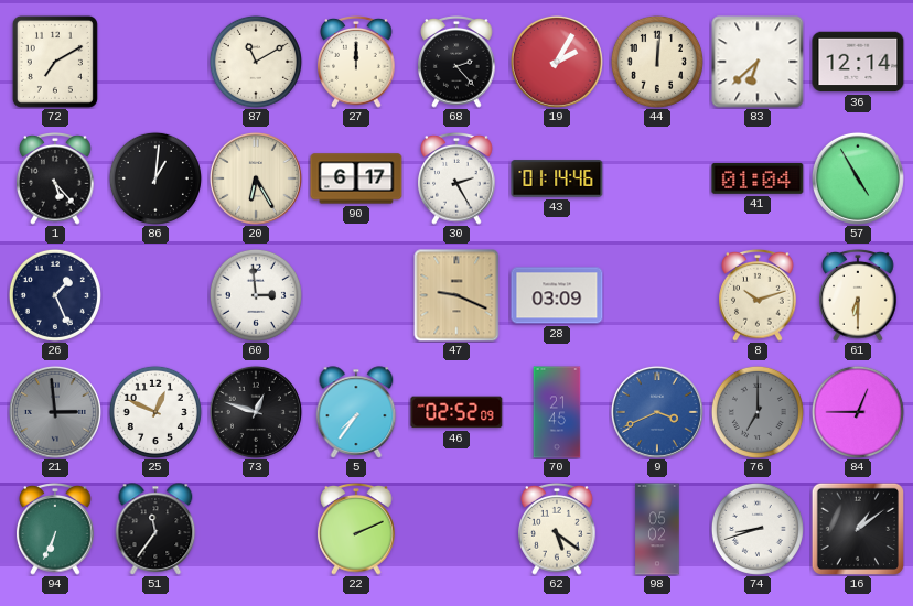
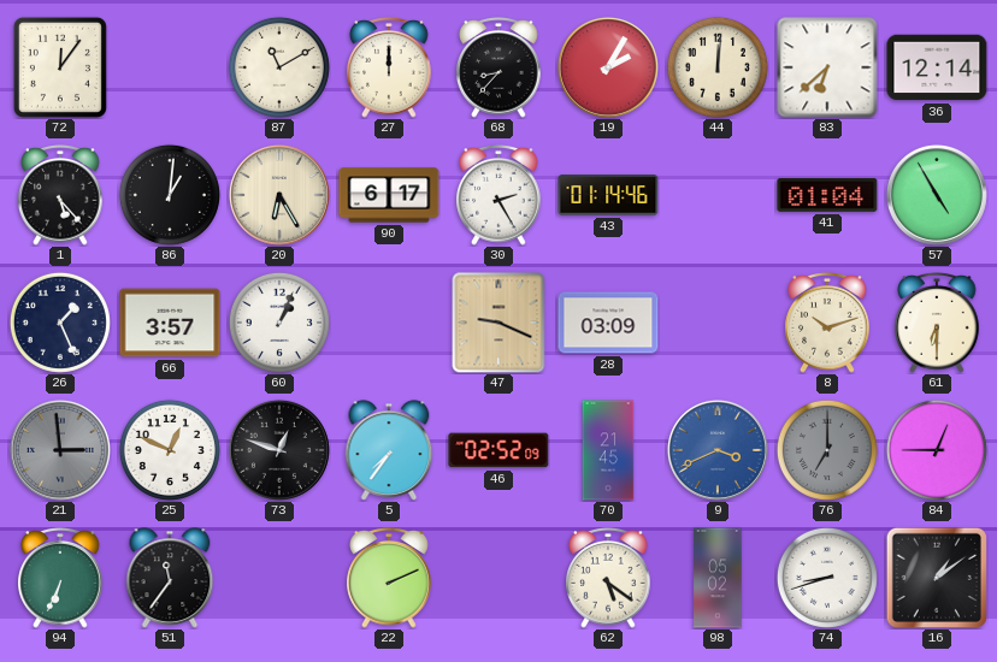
72: 7:10 -> 12:06
68: 2:23 -> 8:37
66: none -> 3:57
60: 2:59 -> 1:04
